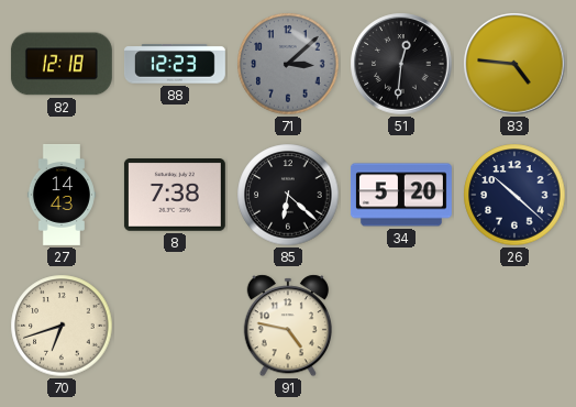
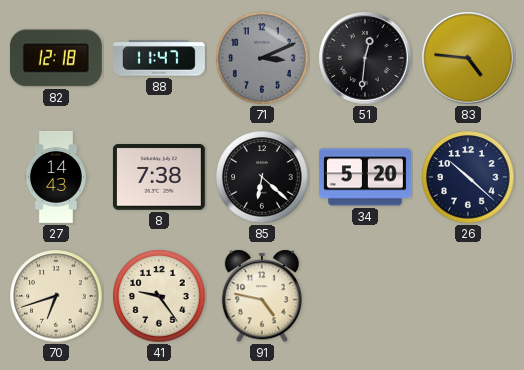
88: 12:23 -> 11:47
71: 3:08 -> 3:11
41: none -> 9:24
